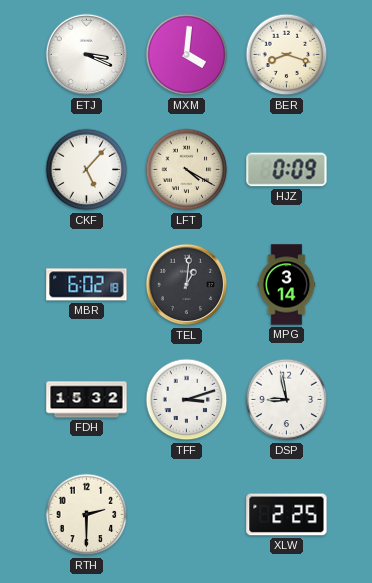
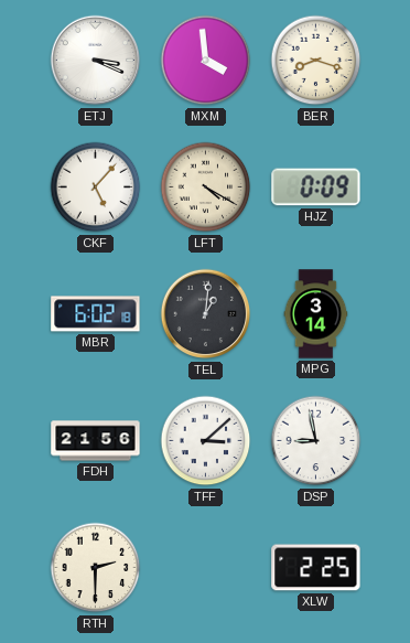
MXM: 4:01 -> 3:59
FDH: 15:32 -> 21:56
TFF: 3:12 -> 3:08
